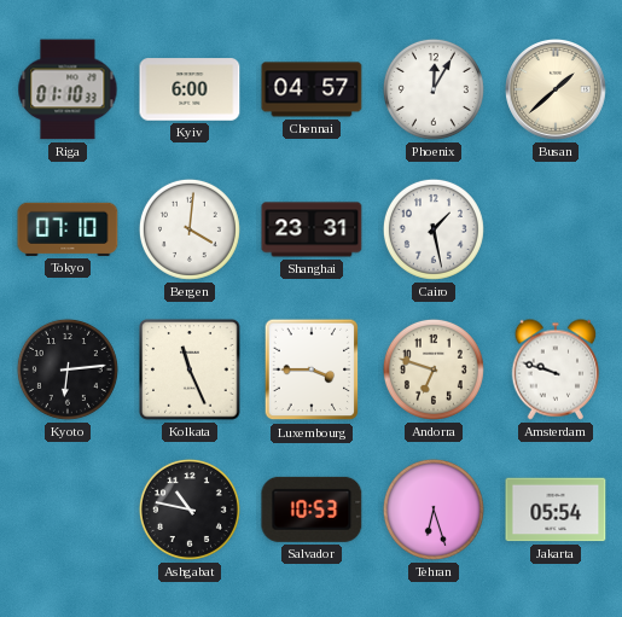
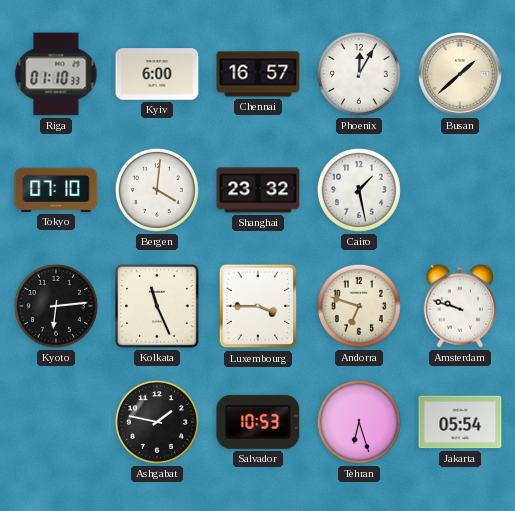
Chennai: 04:57 -> 16:57
Shanghai: 23:31 -> 23:32
Ashgabat: 10:47 -> 1:47
